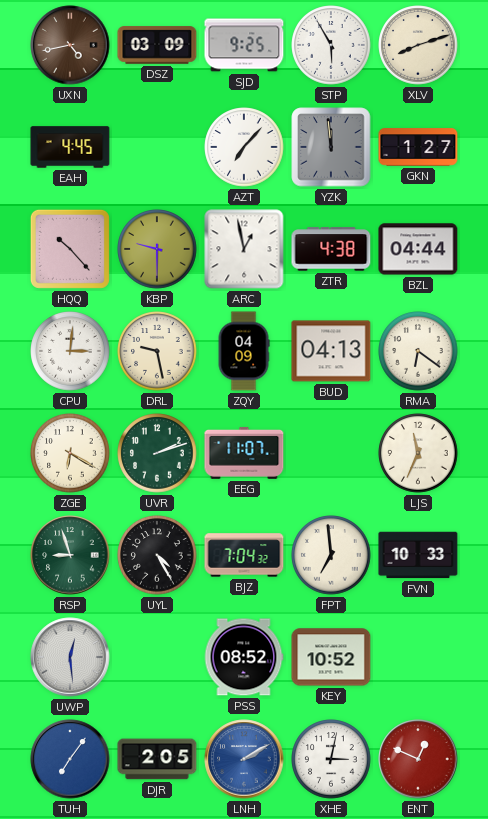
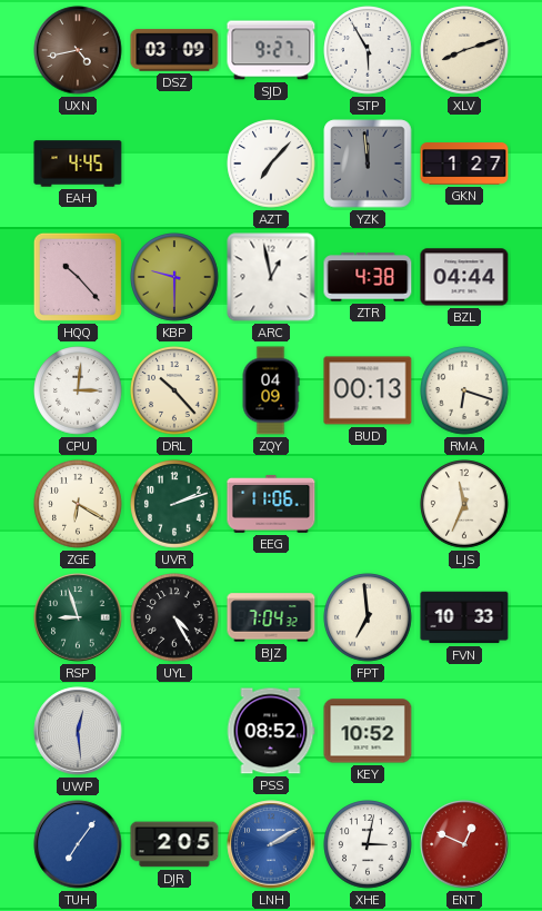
SJD: 9:25 -> 9:27
DRL: 9:28 -> 10:23
BUD: 04:13 -> 00:13
RMA: 6:21 -> 6:18
EEG: 11:07 -> 11:06
